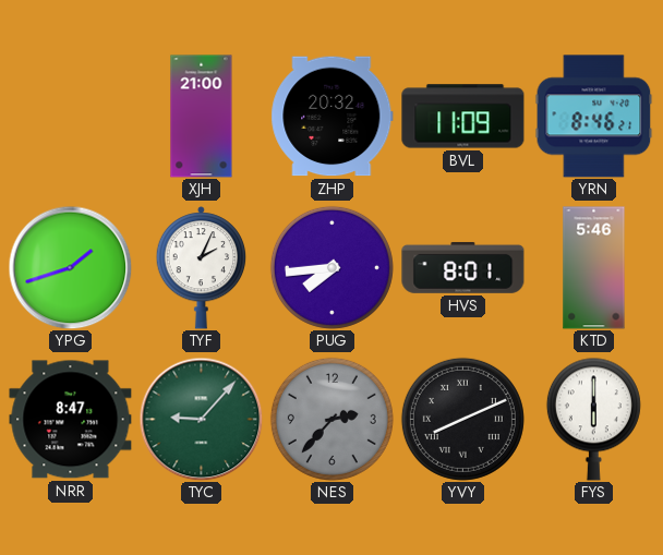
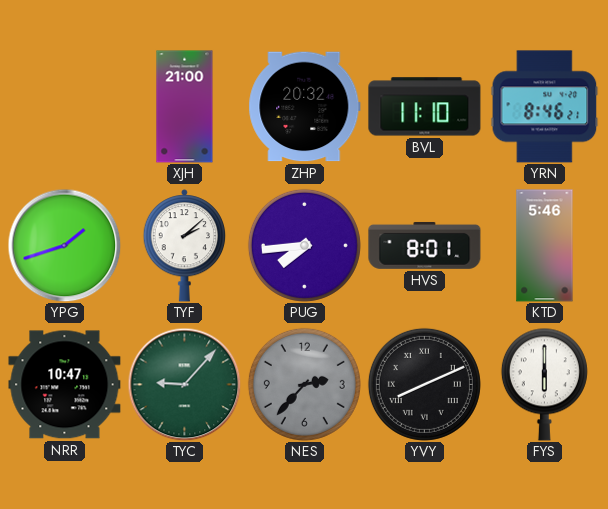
BVL: 11:09 -> 11:10
TYF: 2:04 -> 2:08
NRR: 8:47 -> 10:47
